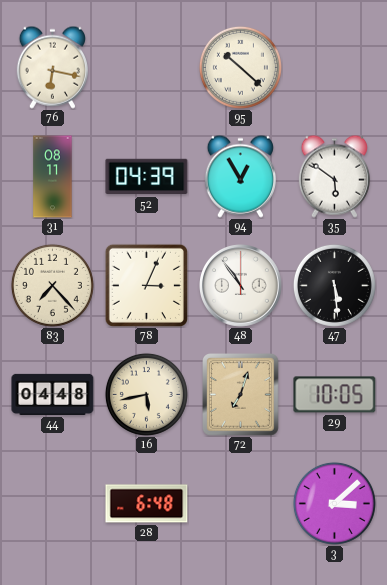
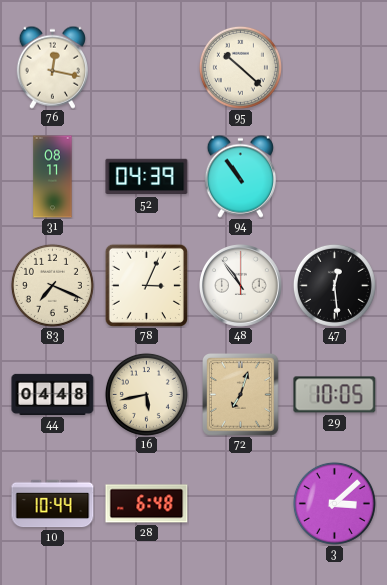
76: 6:17 -> 12:17
94: 12:55 -> 10:54
35: 5:51 -> none
83: 7:23 -> 7:19
47: 5:29 -> 12:29
10: none -> 10:44
